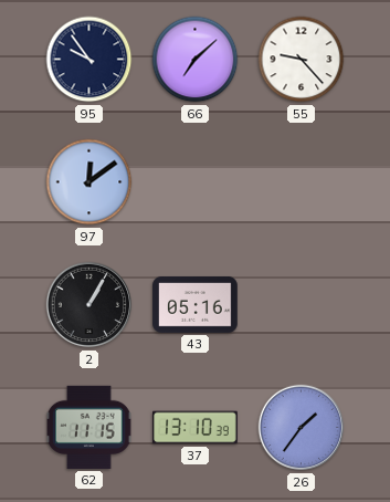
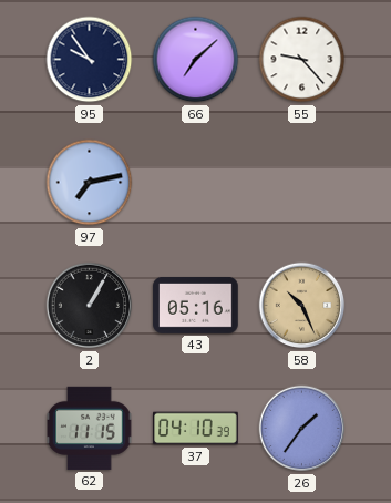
97: 12:09 -> 7:13
58: none -> 10:26
37: 13:10 -> 04:10
